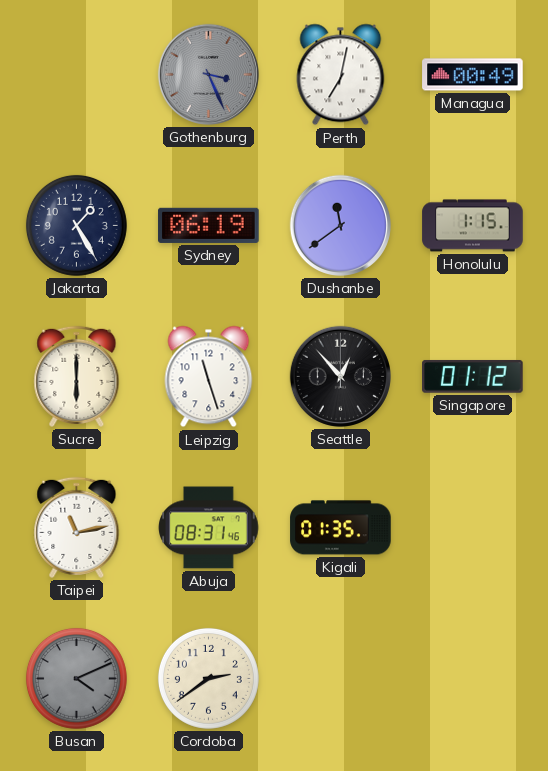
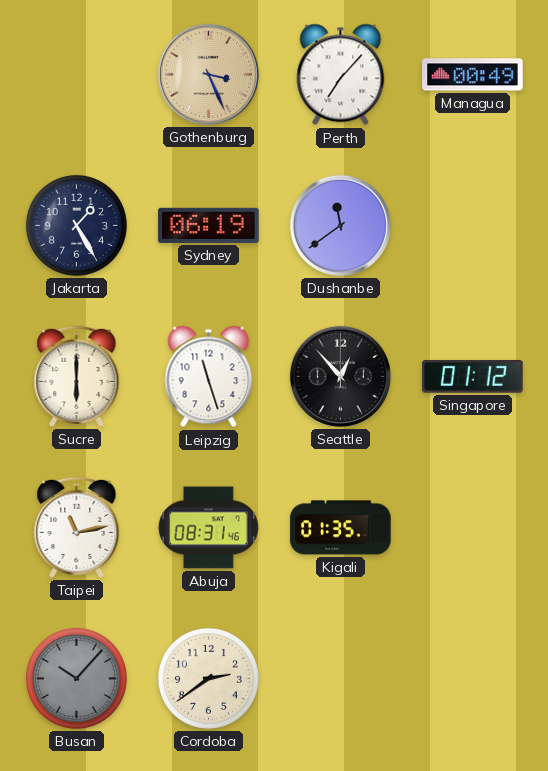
Gothenburg dial: grey -> champagne
Perth: 7:02 -> 7:07
Honolulu: 1:15 -> none
Busan: 4:11 -> 10:07
